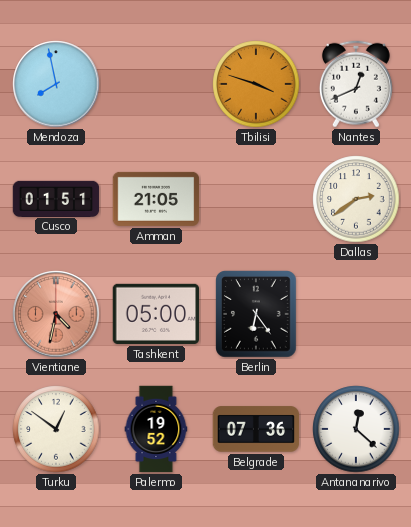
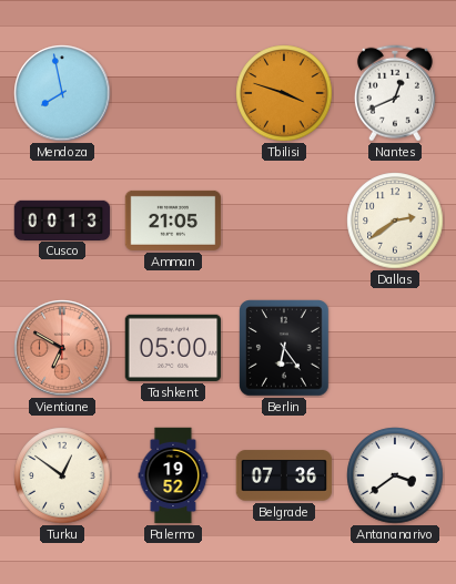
Cusco: 01:51 -> 00:13
Vientiane: 4:32 -> 6:50
Antananarivo: 12:22 -> 3:39
